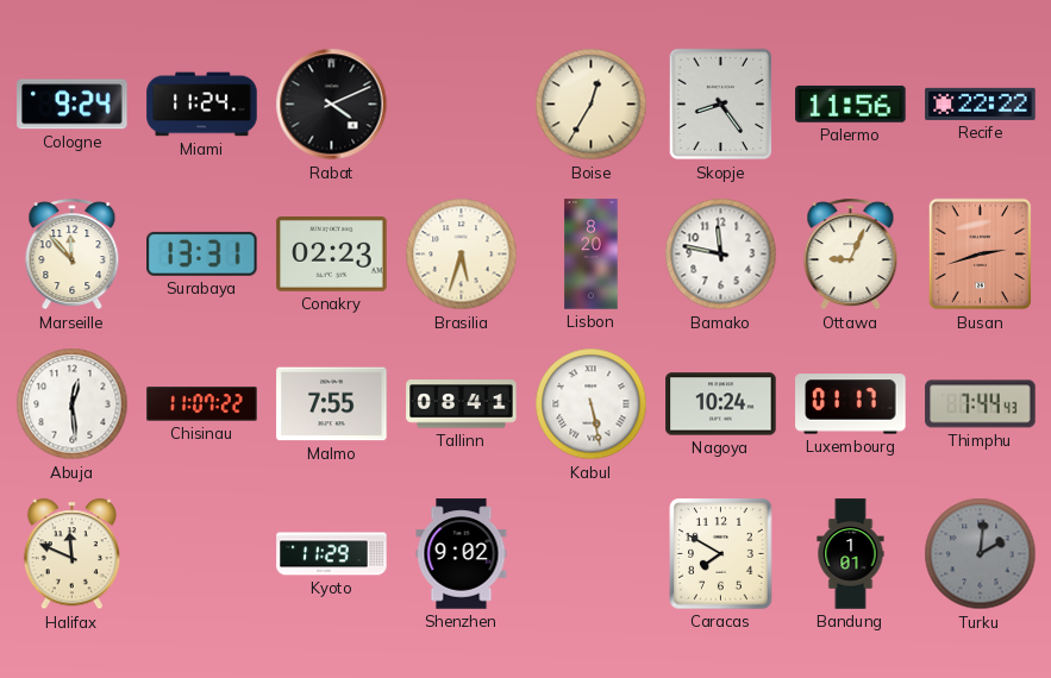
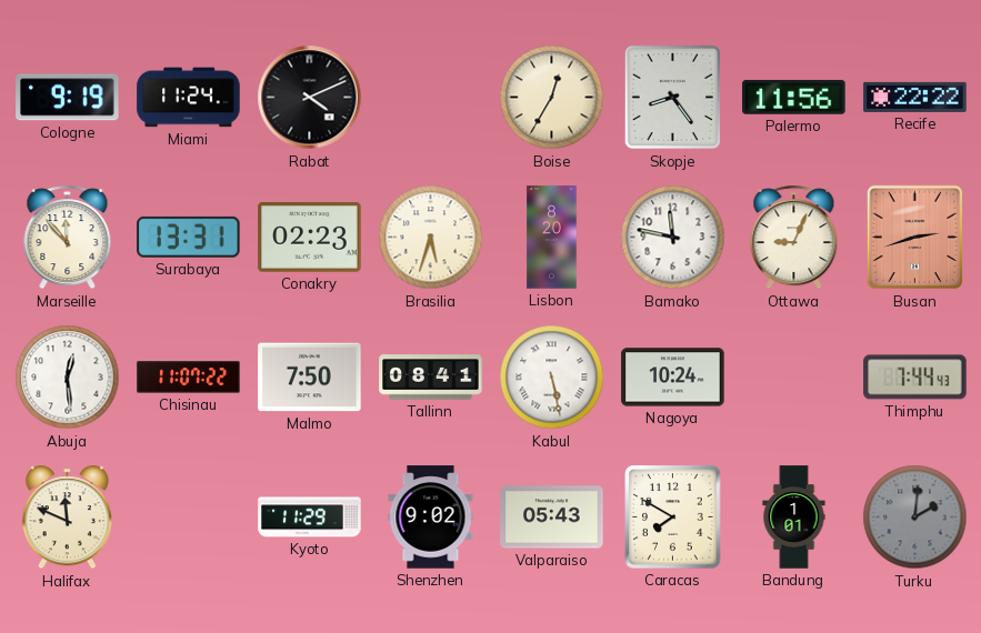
Cologne: 9:24 -> 9:19
Malmo: 7:55 -> 7:50
Luxembourg: 01:17 -> none
Valparaiso: none -> 05:43
